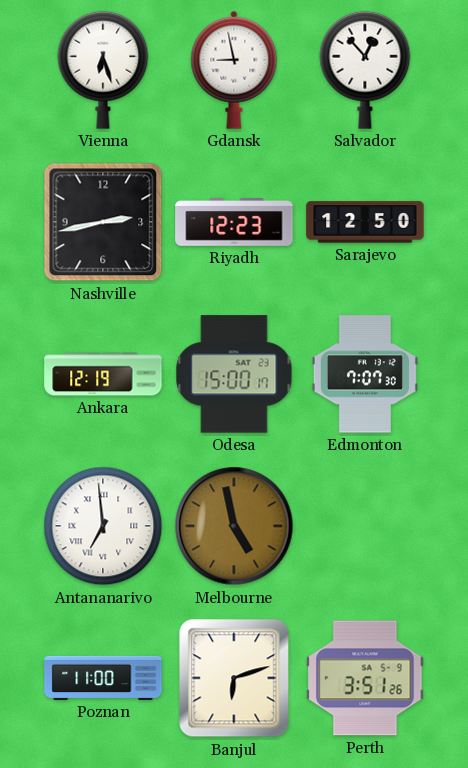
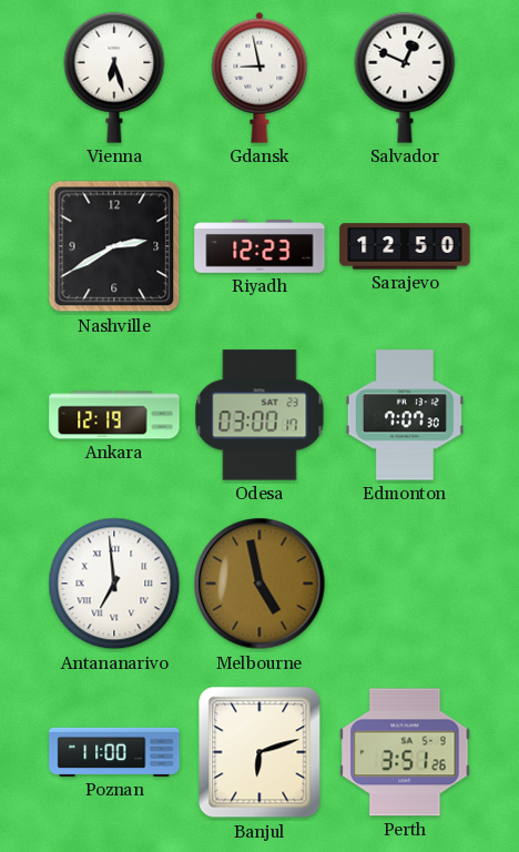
Salvador: 12:53 -> 12:49
Nashville: 2:43 -> 2:40
Odesa: 15:00 -> 03:00
